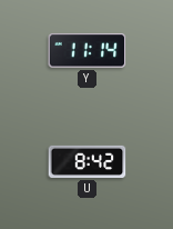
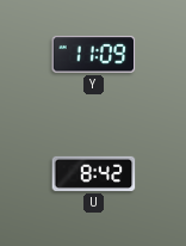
Y: 11:14 -> 11:09
